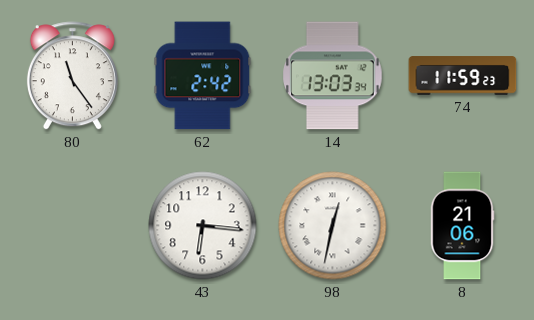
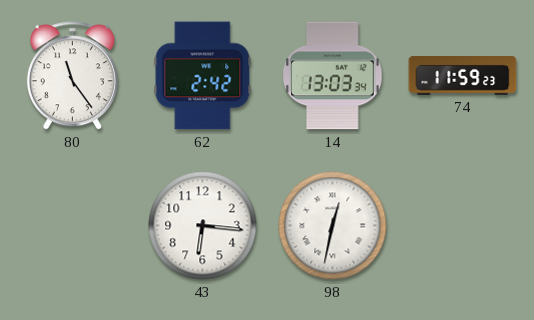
8: 21:06 -> none
